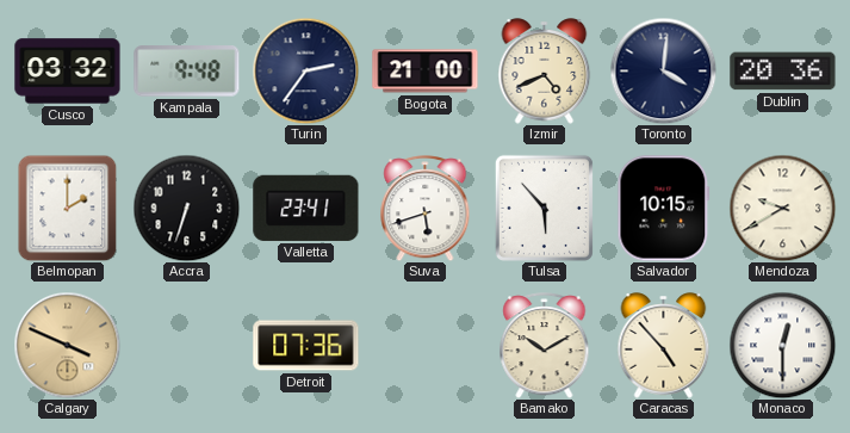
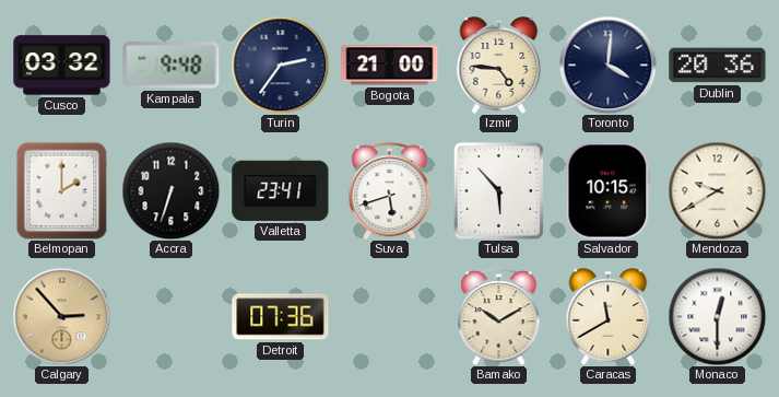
Izmir: 4:41 -> 4:46
Calgary: 3:49 -> 2:53
Caracas: 4:53 -> 11:40
